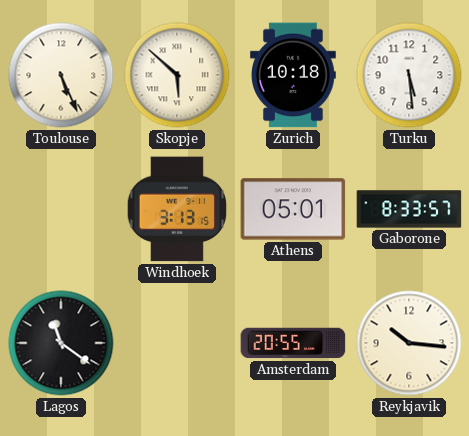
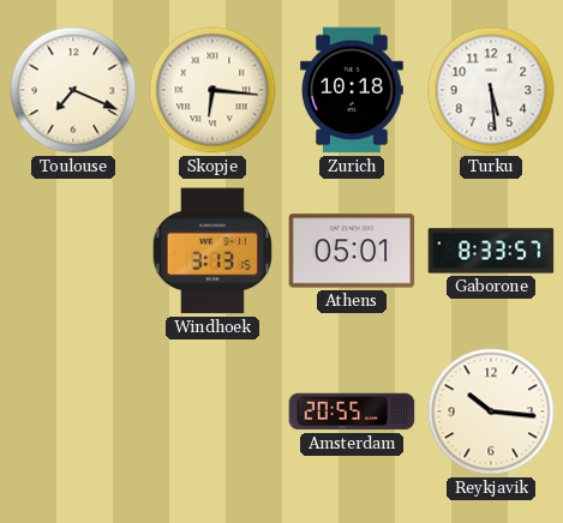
Toulouse: 5:26 -> 7:19
Skopje: 5:52 -> 6:16
Lagos: 11:21 -> none
